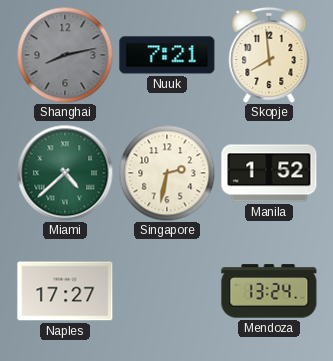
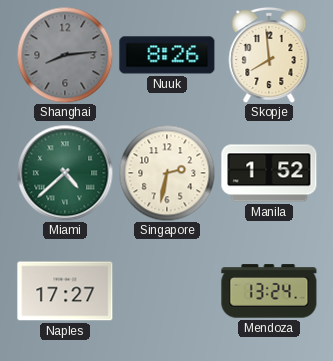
Shanghai: 8:13 -> 8:14
Nuuk: 7:21 -> 8:26
